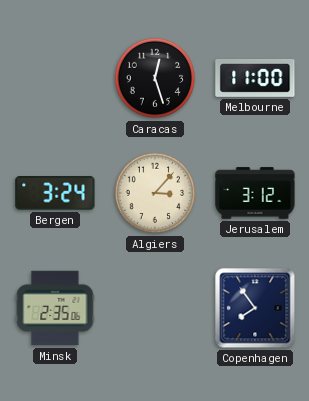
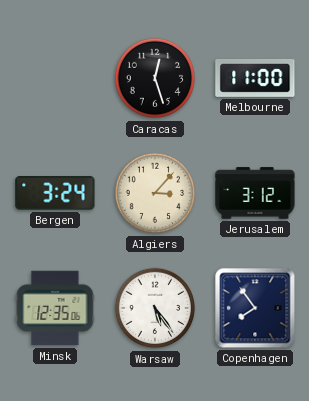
Minsk: 2:35 -> 12:35
Warsaw: none -> 5:24
